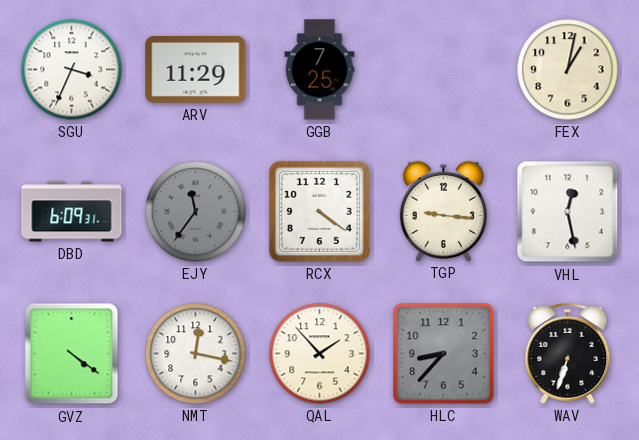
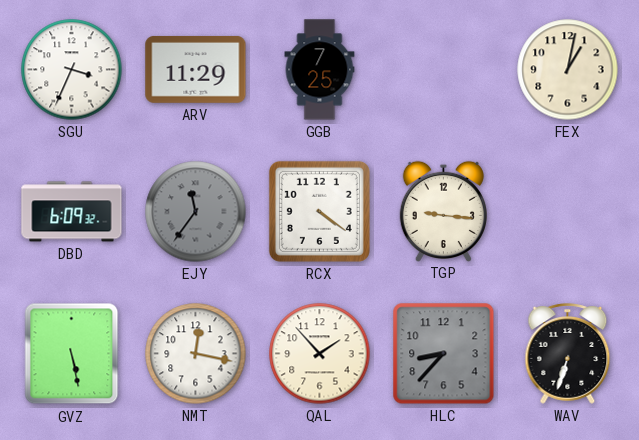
DBD: 6:09:31 -> 6:09:32
VHL: 12:28 -> none
GVZ: 4:21 -> 5:28
